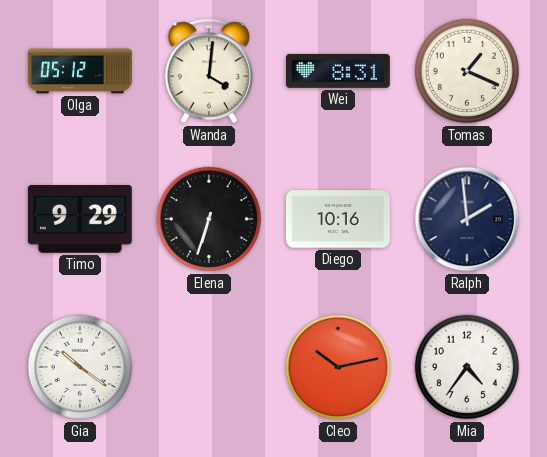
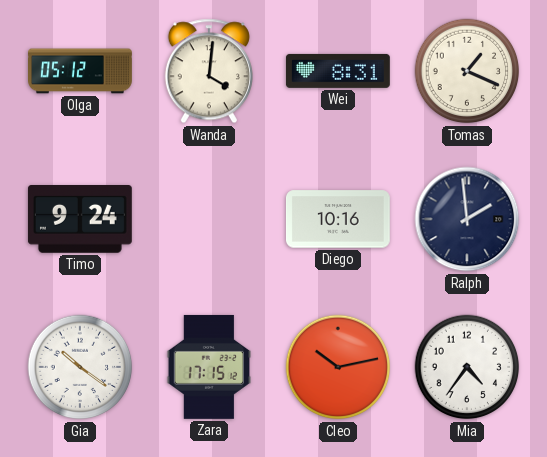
Timo: 9:29 -> 9:24
Elena: 6:33 -> none
Zara: none -> 17:15
